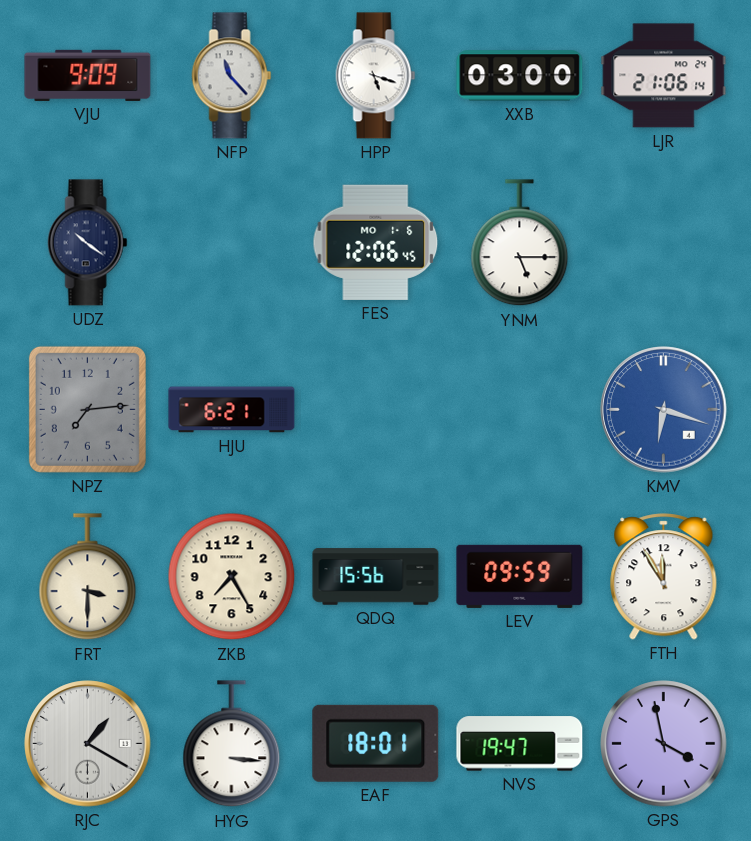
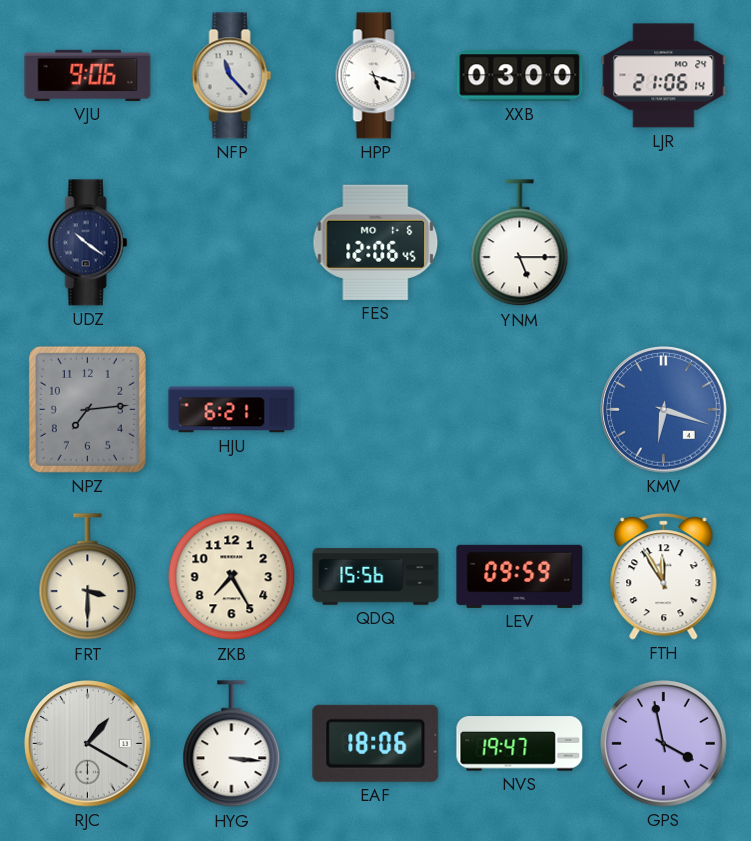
VJU: 9:09 -> 9:06
EAF: 18:01 -> 18:06
